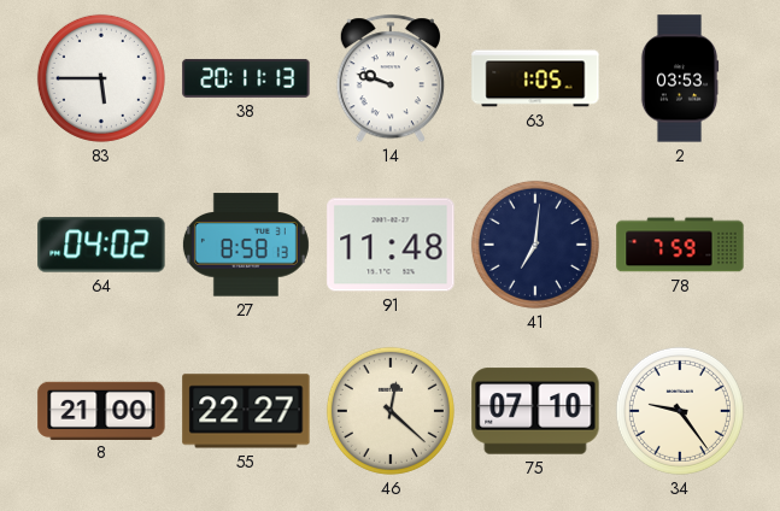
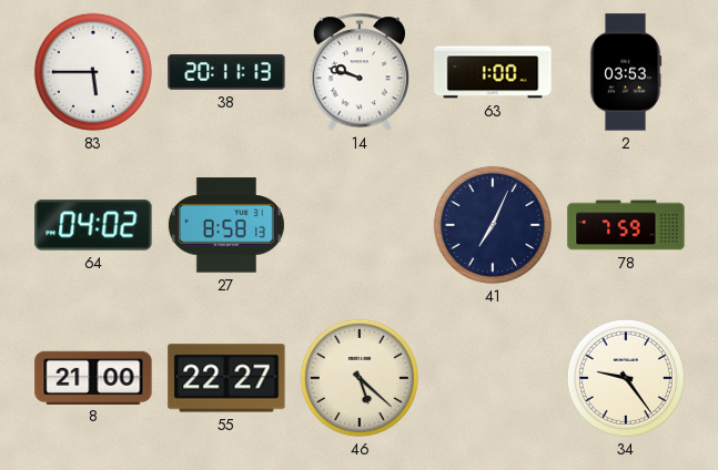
63: 1:05 -> 1:00
91: 11:48 -> none
41: 7:01 -> 7:04
46: 12:22 -> 5:22
75: 07:10 -> none
